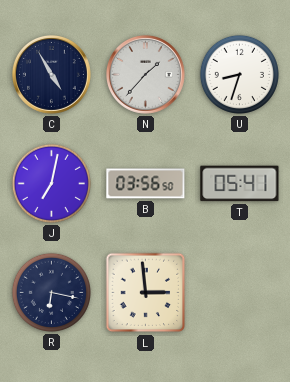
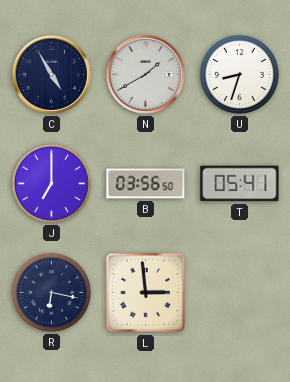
N: 1:37 -> 1:40
J: 7:02 -> 7:00
